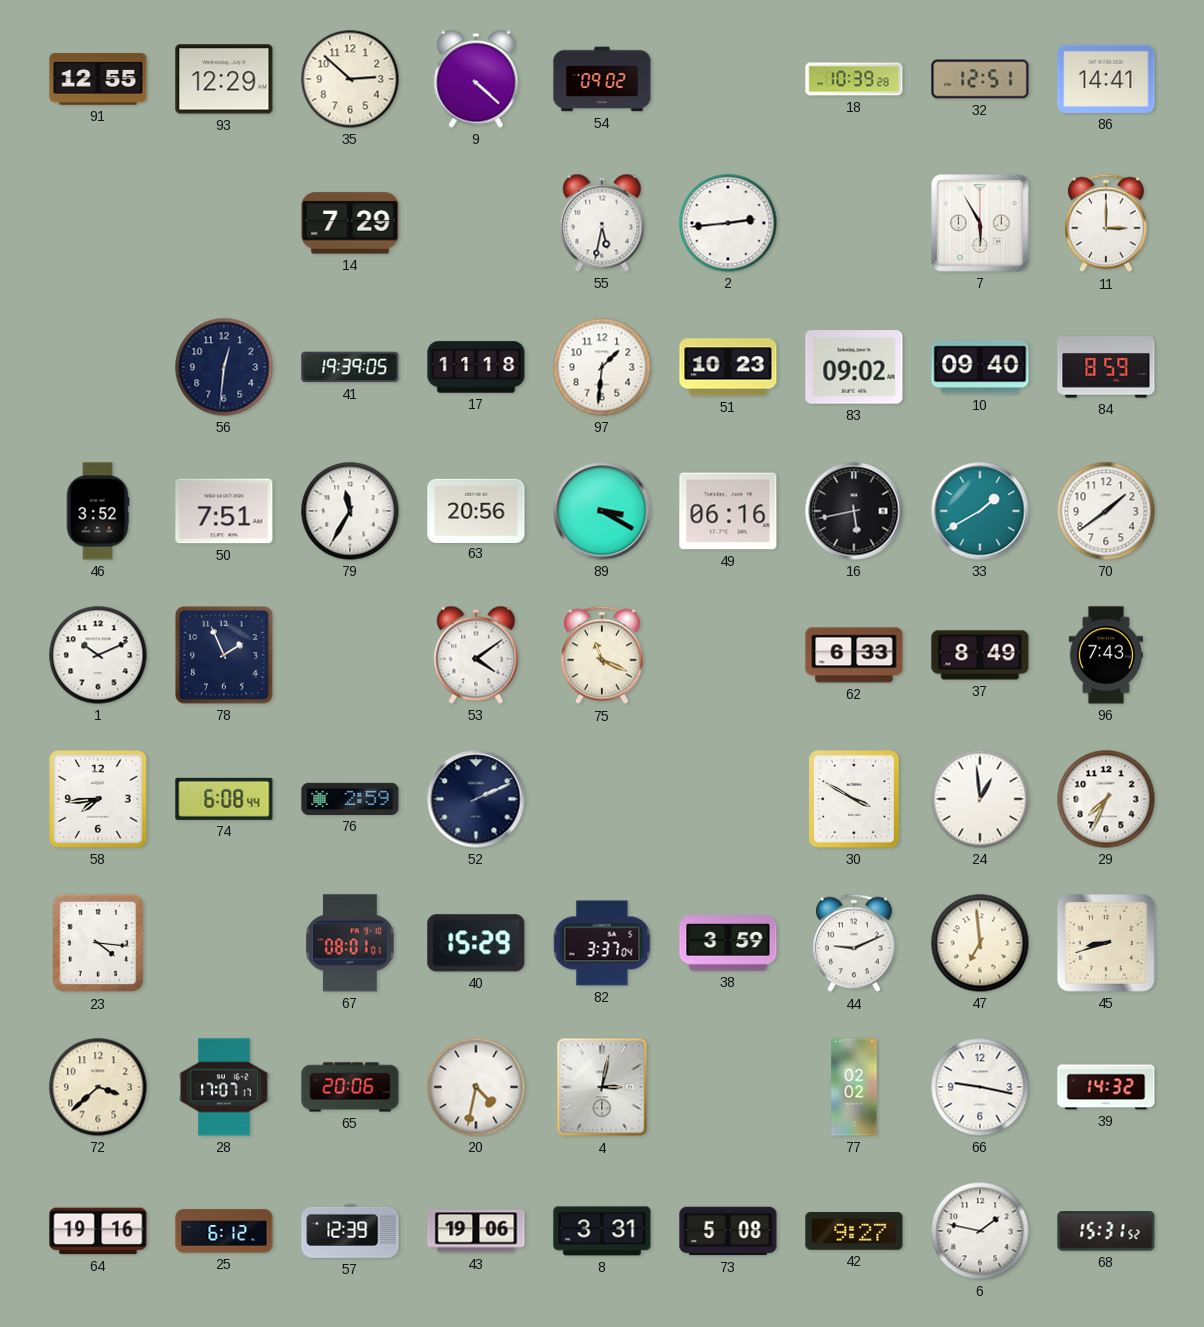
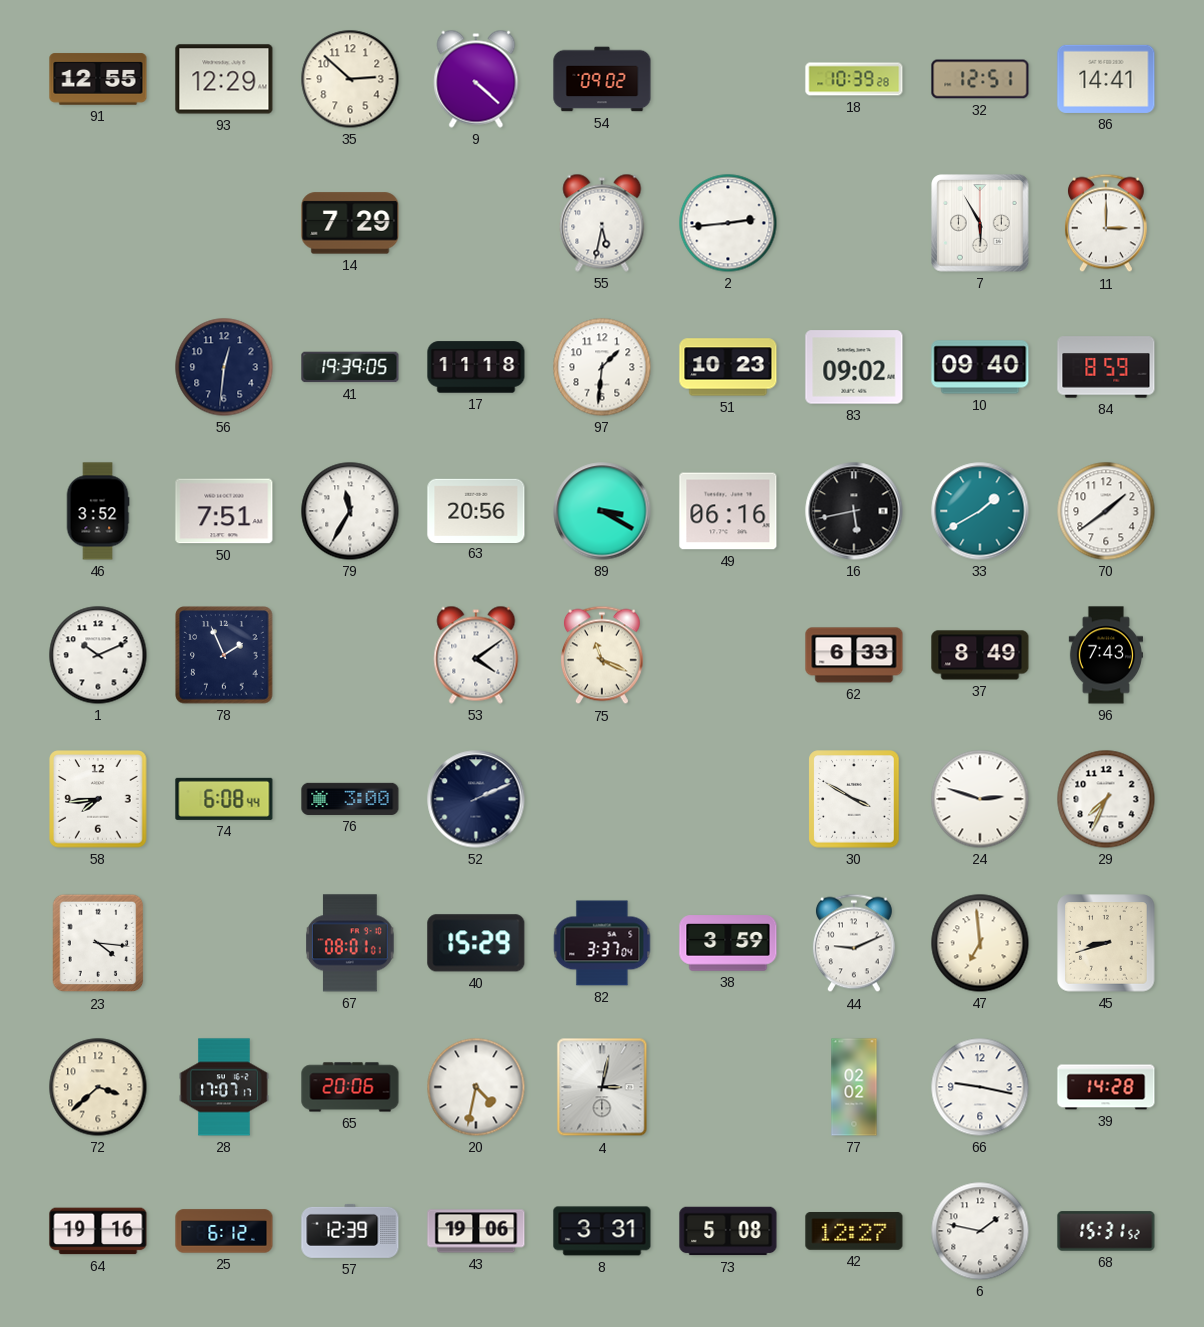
76: 2:59 -> 3:00
24: 12:59 -> 2:48
39: 14:32 -> 14:28
42: 9:27 -> 12:27
